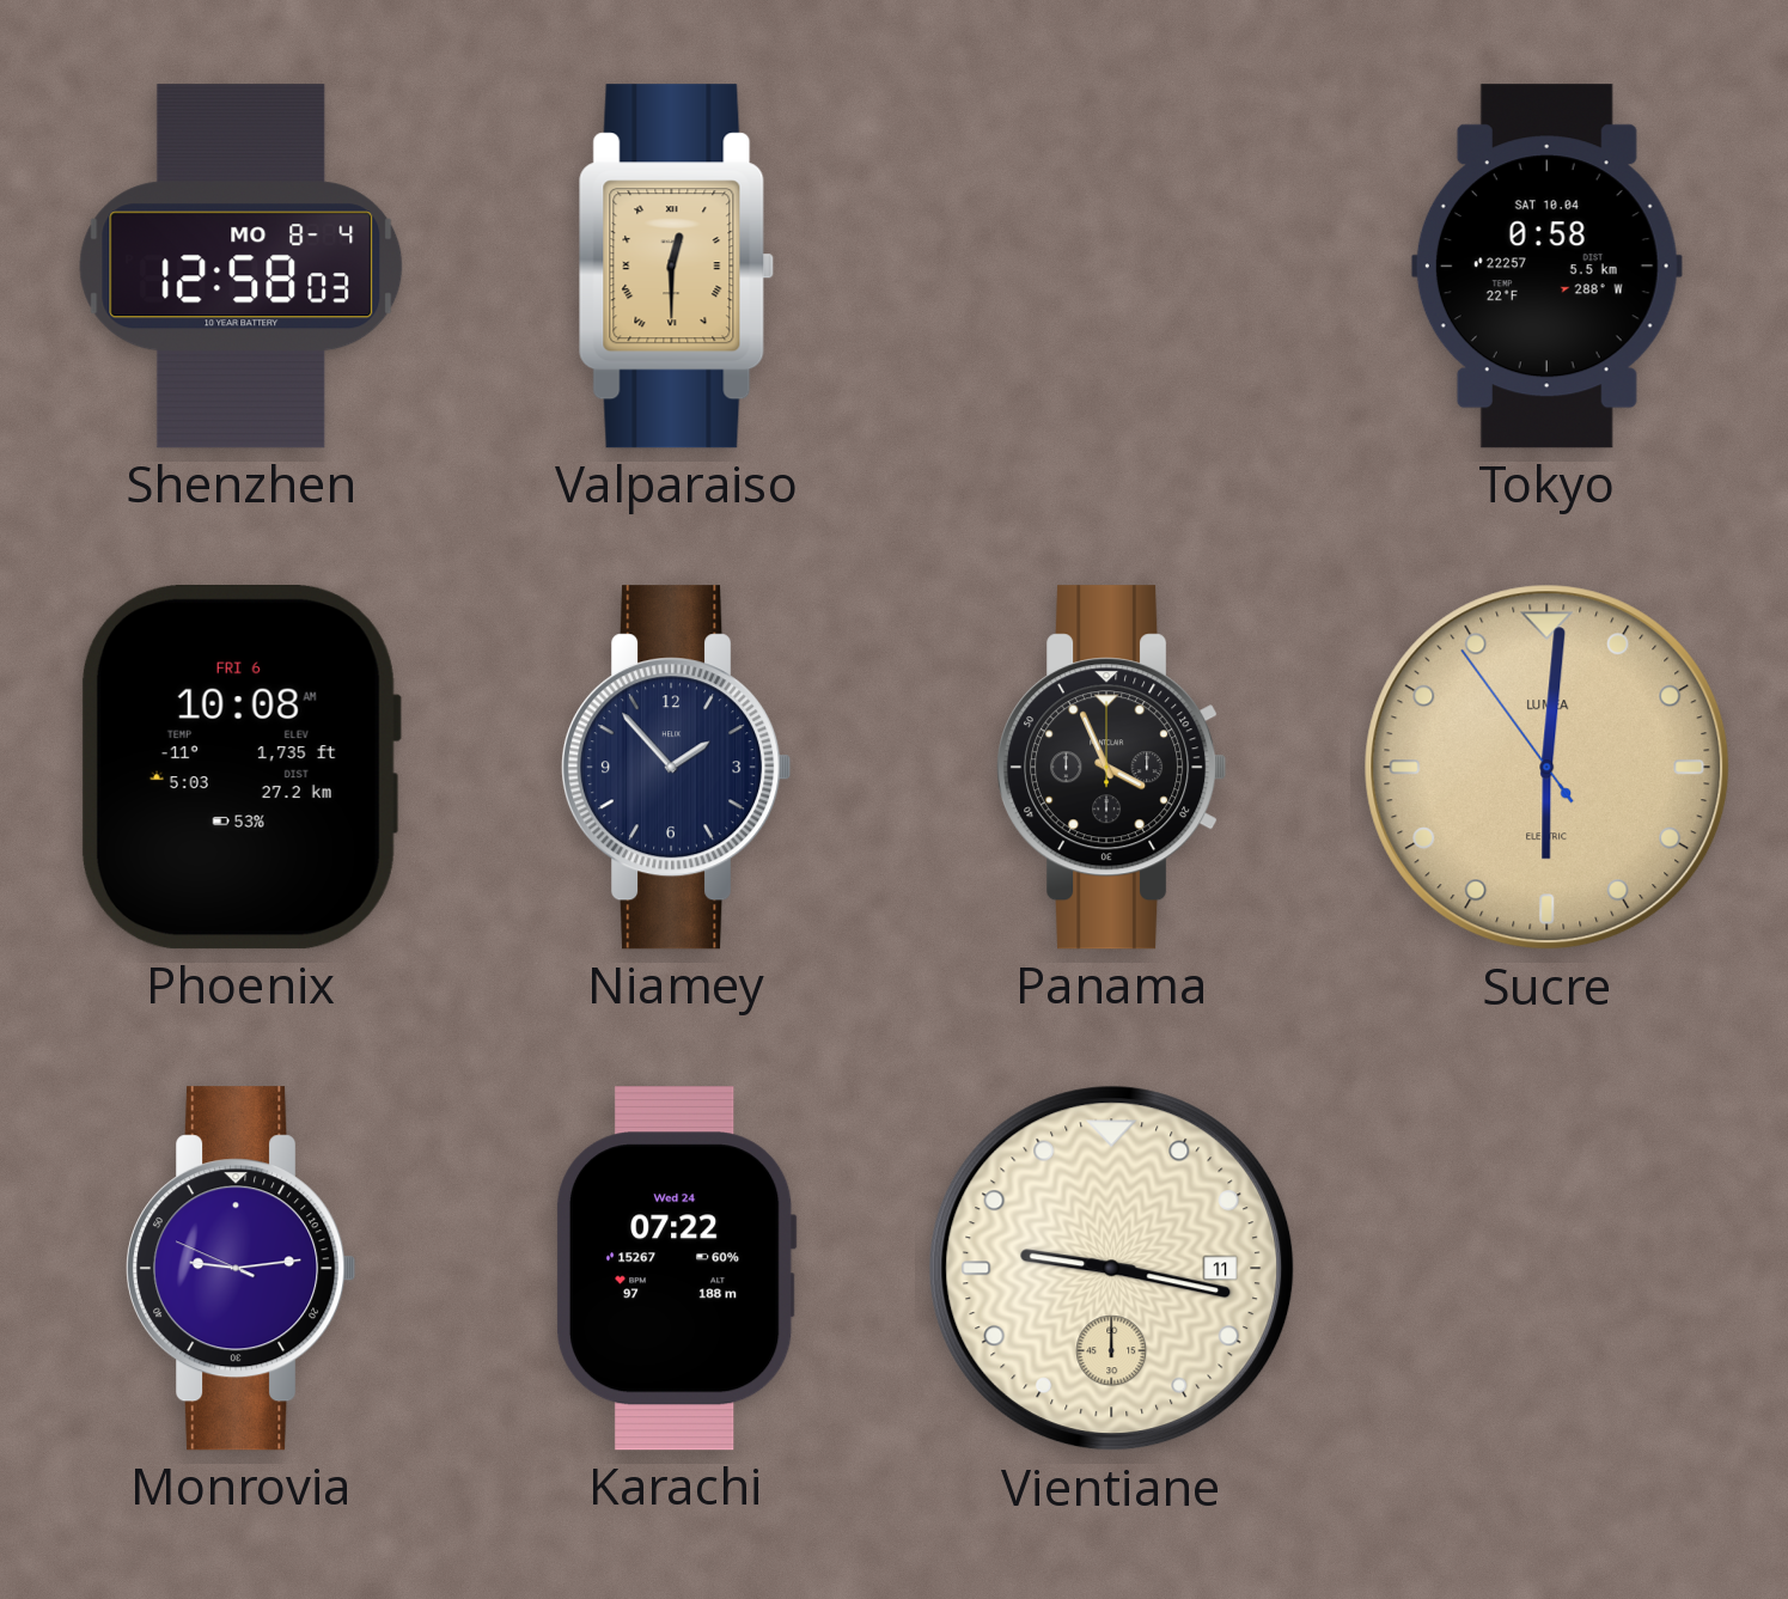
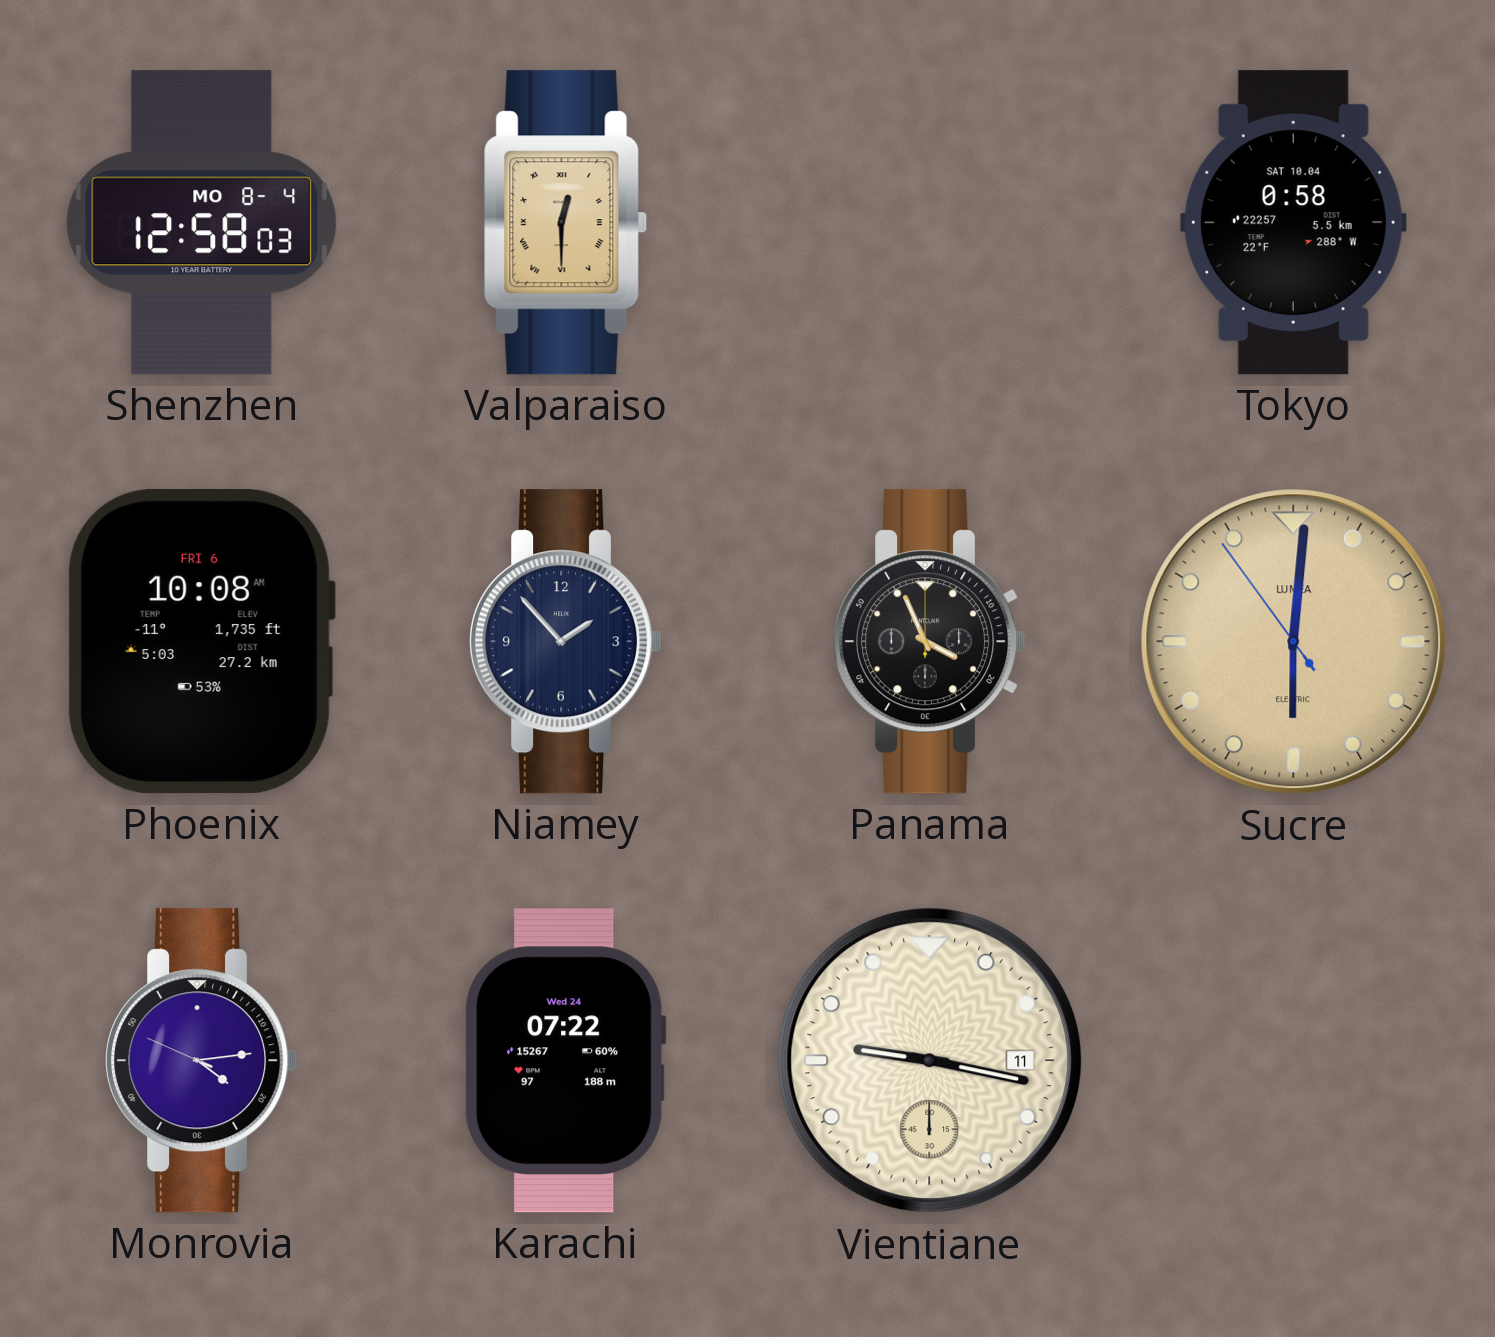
Monrovia: 9:13 -> 4:13
